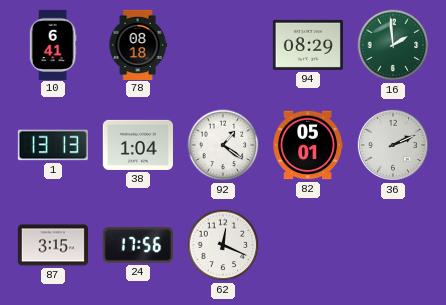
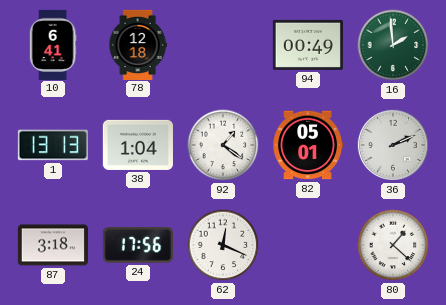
78: 08:18 -> 12:18
94: 08:29 -> 00:49
87: 3:15 -> 3:18
80: none -> 1:22
